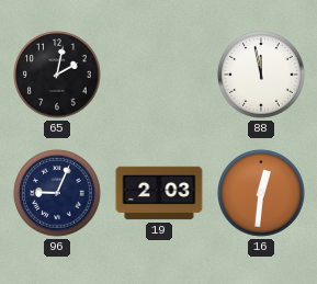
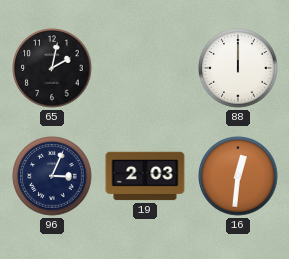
88: 11:58 -> 12:00
96: 9:04 -> 3:04
